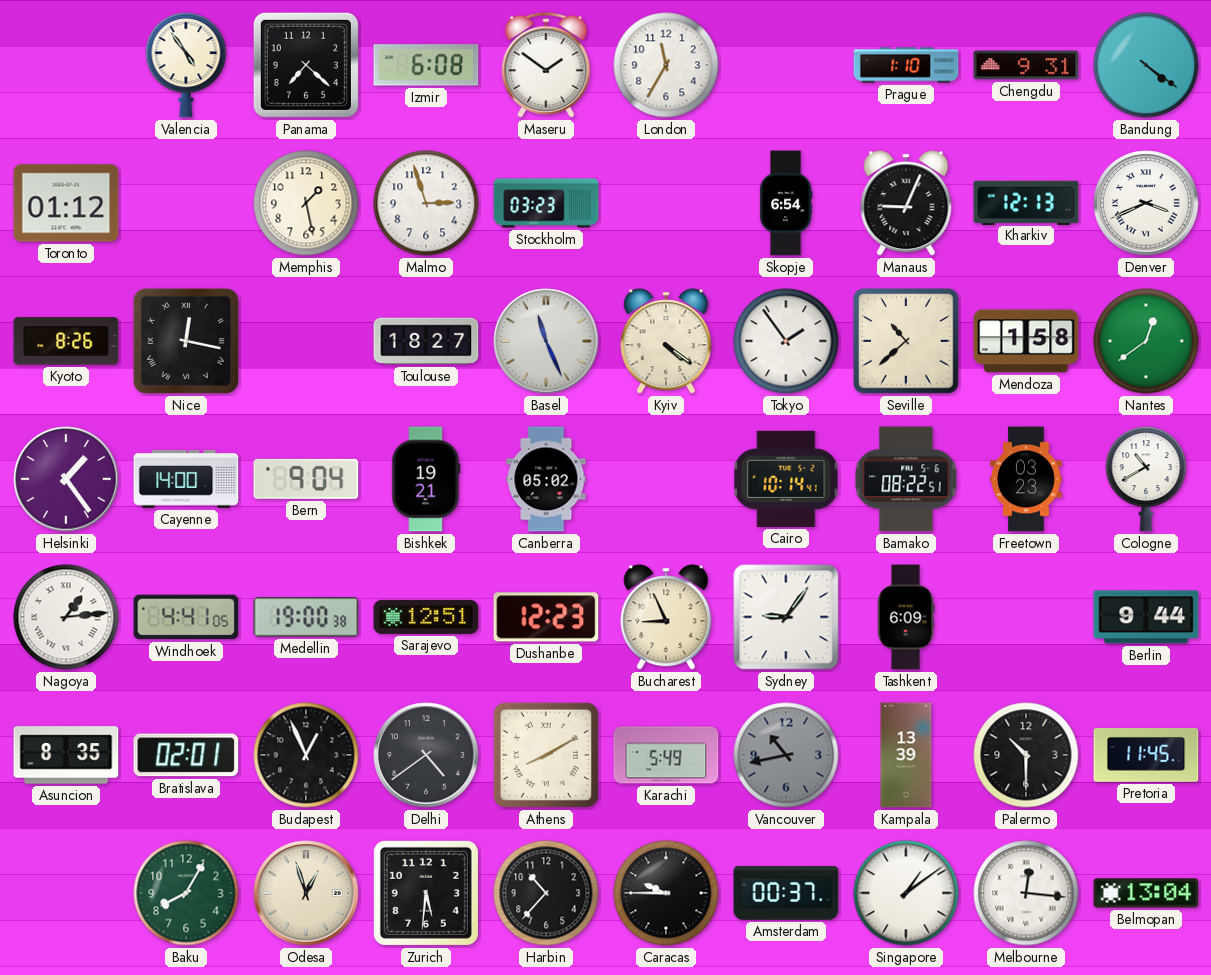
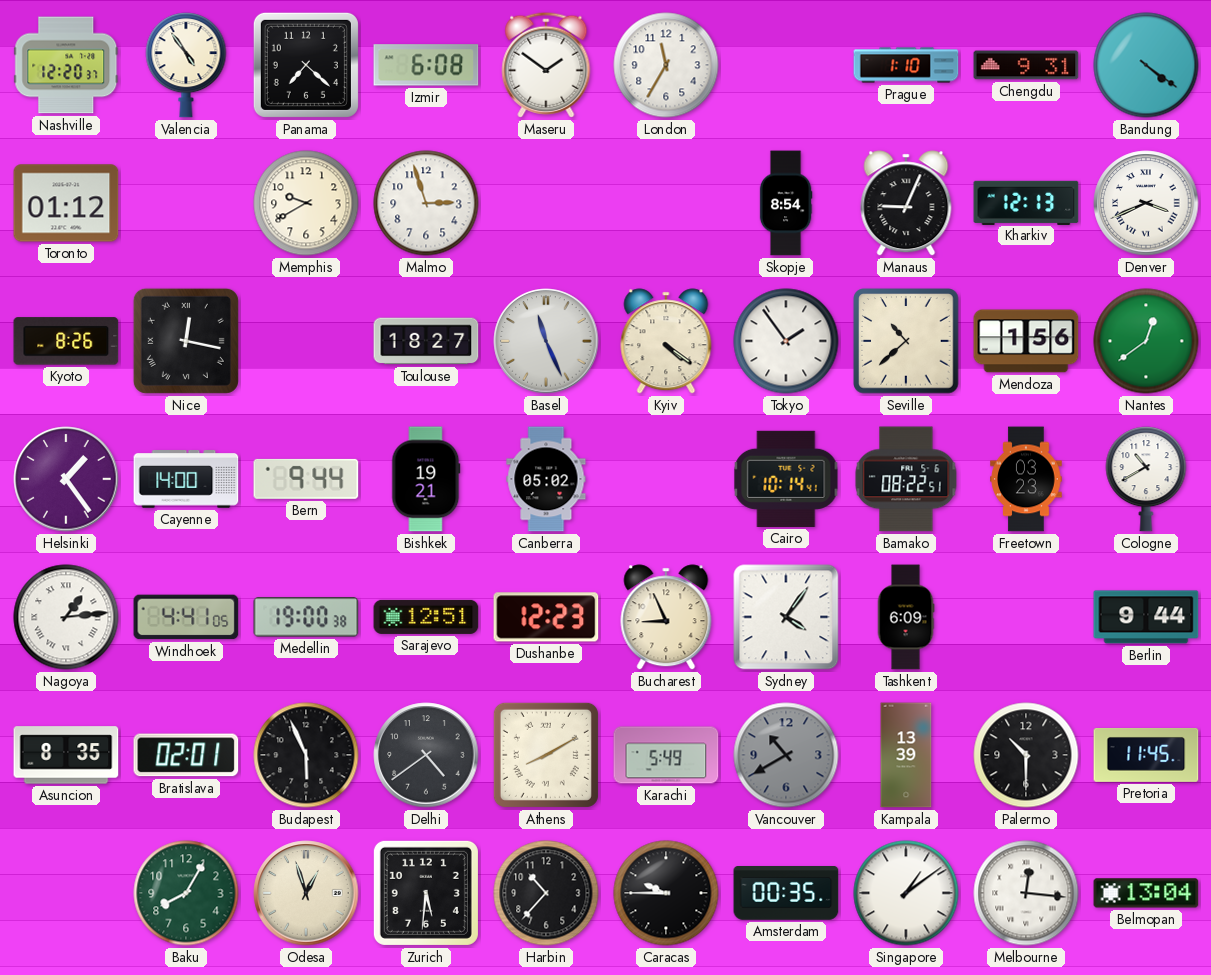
Nashville: none -> 12:20
Memphis: 1:28 -> 9:40
Stockholm: 03:23 -> none
Skopje: 6:54 -> 8:54
Mendoza: 1:58 -> 1:56
Bern: 9:04 -> 9:44
Sydney: 9:06 -> 4:06
Budapest: 12:56 -> 5:56
Vancouver: 10:43 -> 10:40
Amsterdam: 00:37 -> 00:35
